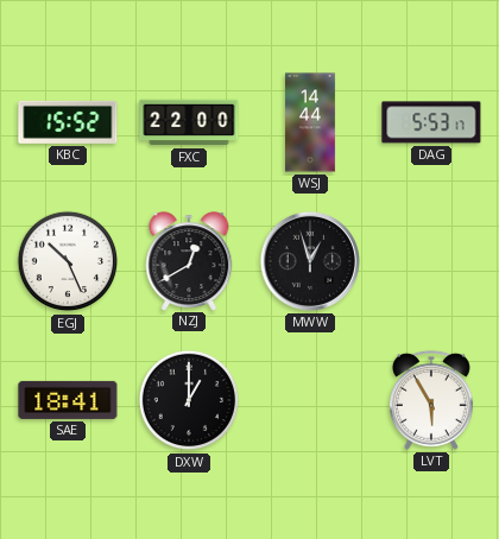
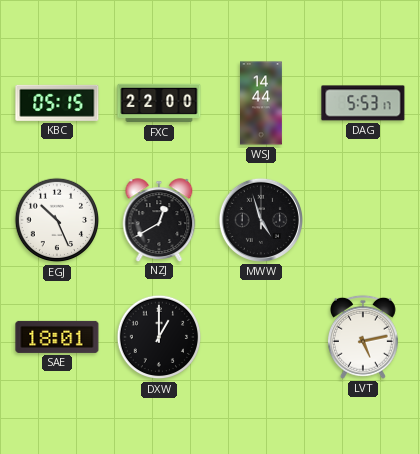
KBC: 15:52 -> 05:15
MWW: 12:57 -> 4:57
SAE: 18:41 -> 18:01
LVT: 5:55 -> 5:13
